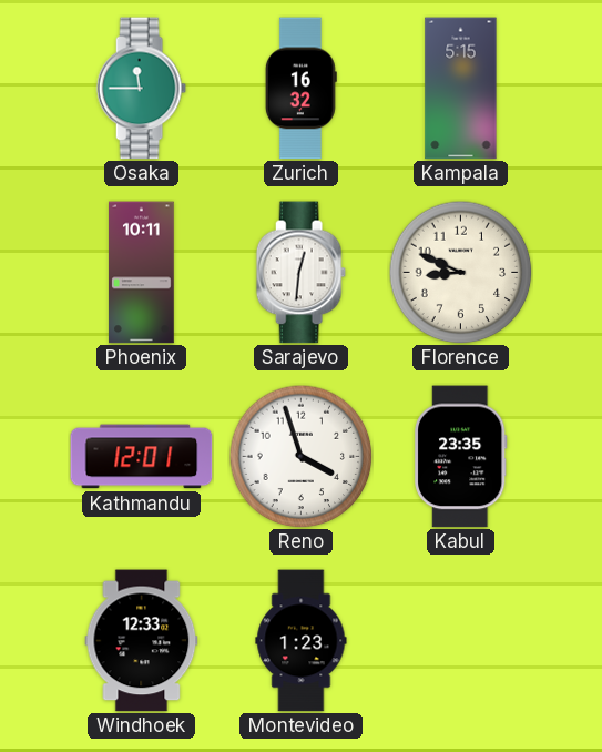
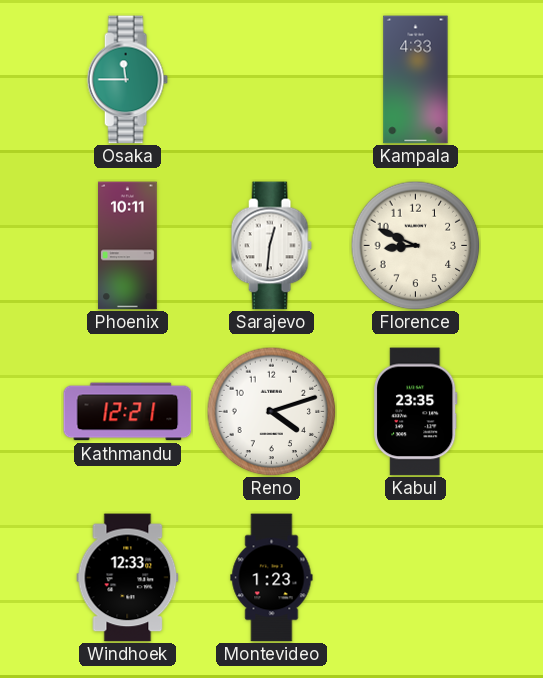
Zurich: 16:32 -> none
Kampala: 5:15 -> 4:33
Kathmandu: 12:01 -> 12:21
Reno: 3:57 -> 4:12
